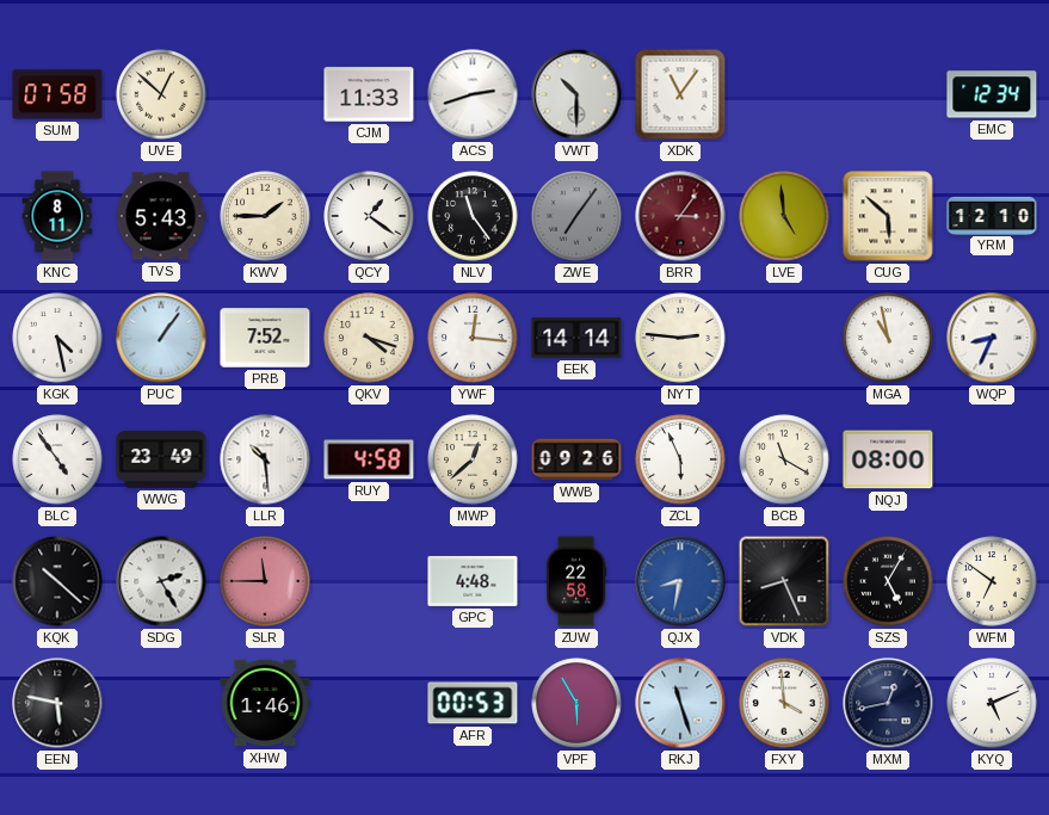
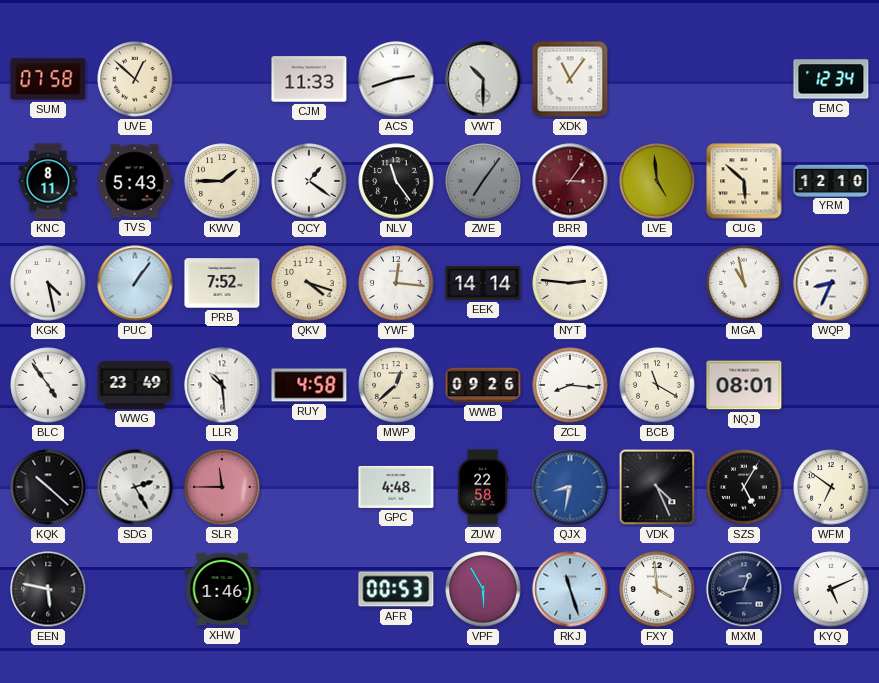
ZCL: 5:56 -> 8:16
NQJ: 08:00 -> 08:01
VDK: 8:26 -> 4:26
